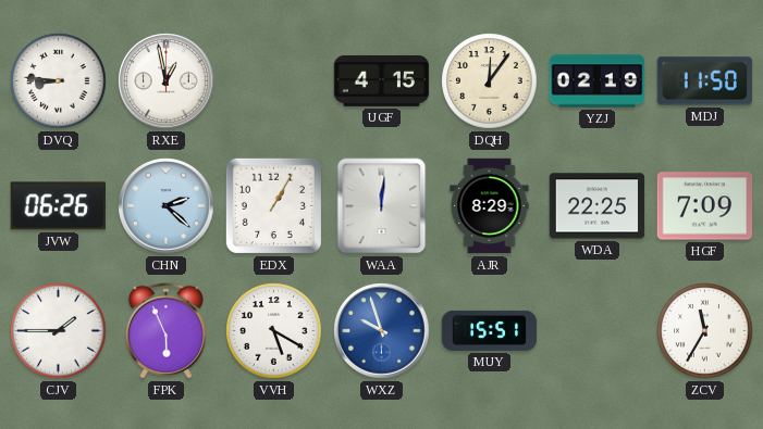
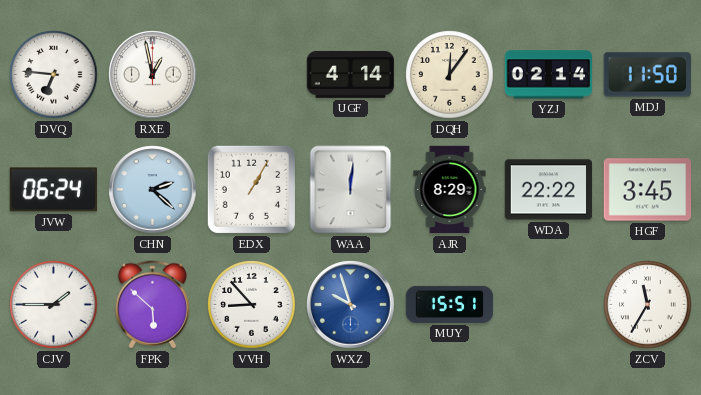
DVQ: 8:46 -> 6:46
UGF: 4:15 -> 4:14
YZJ: 02:19 -> 02:14
JVW: 06:26 -> 06:24
WDA: 22:25 -> 22:22
HGF: 7:09 -> 3:45
FPK: 5:56 -> 5:52
VVH: 5:20 -> 8:53
